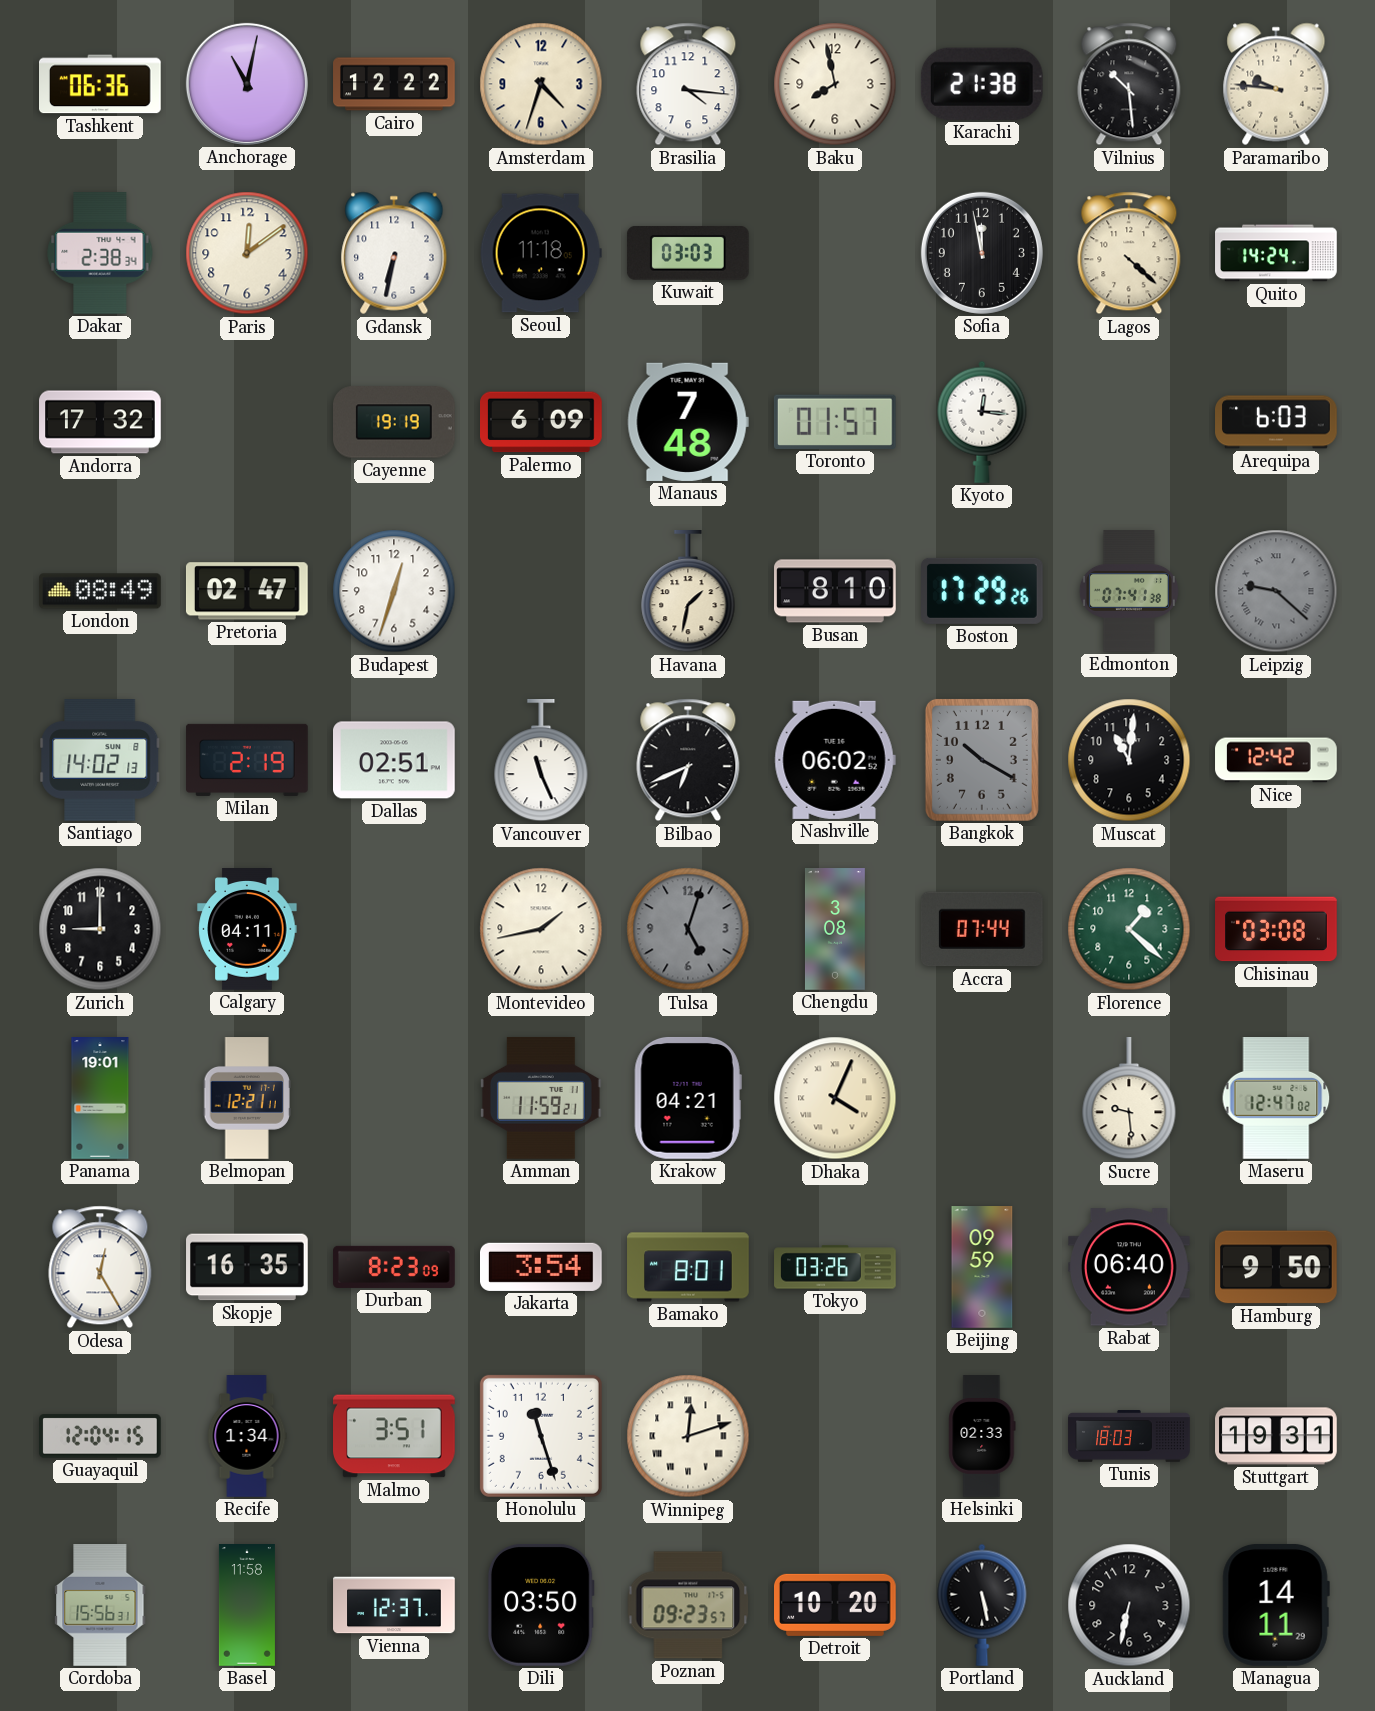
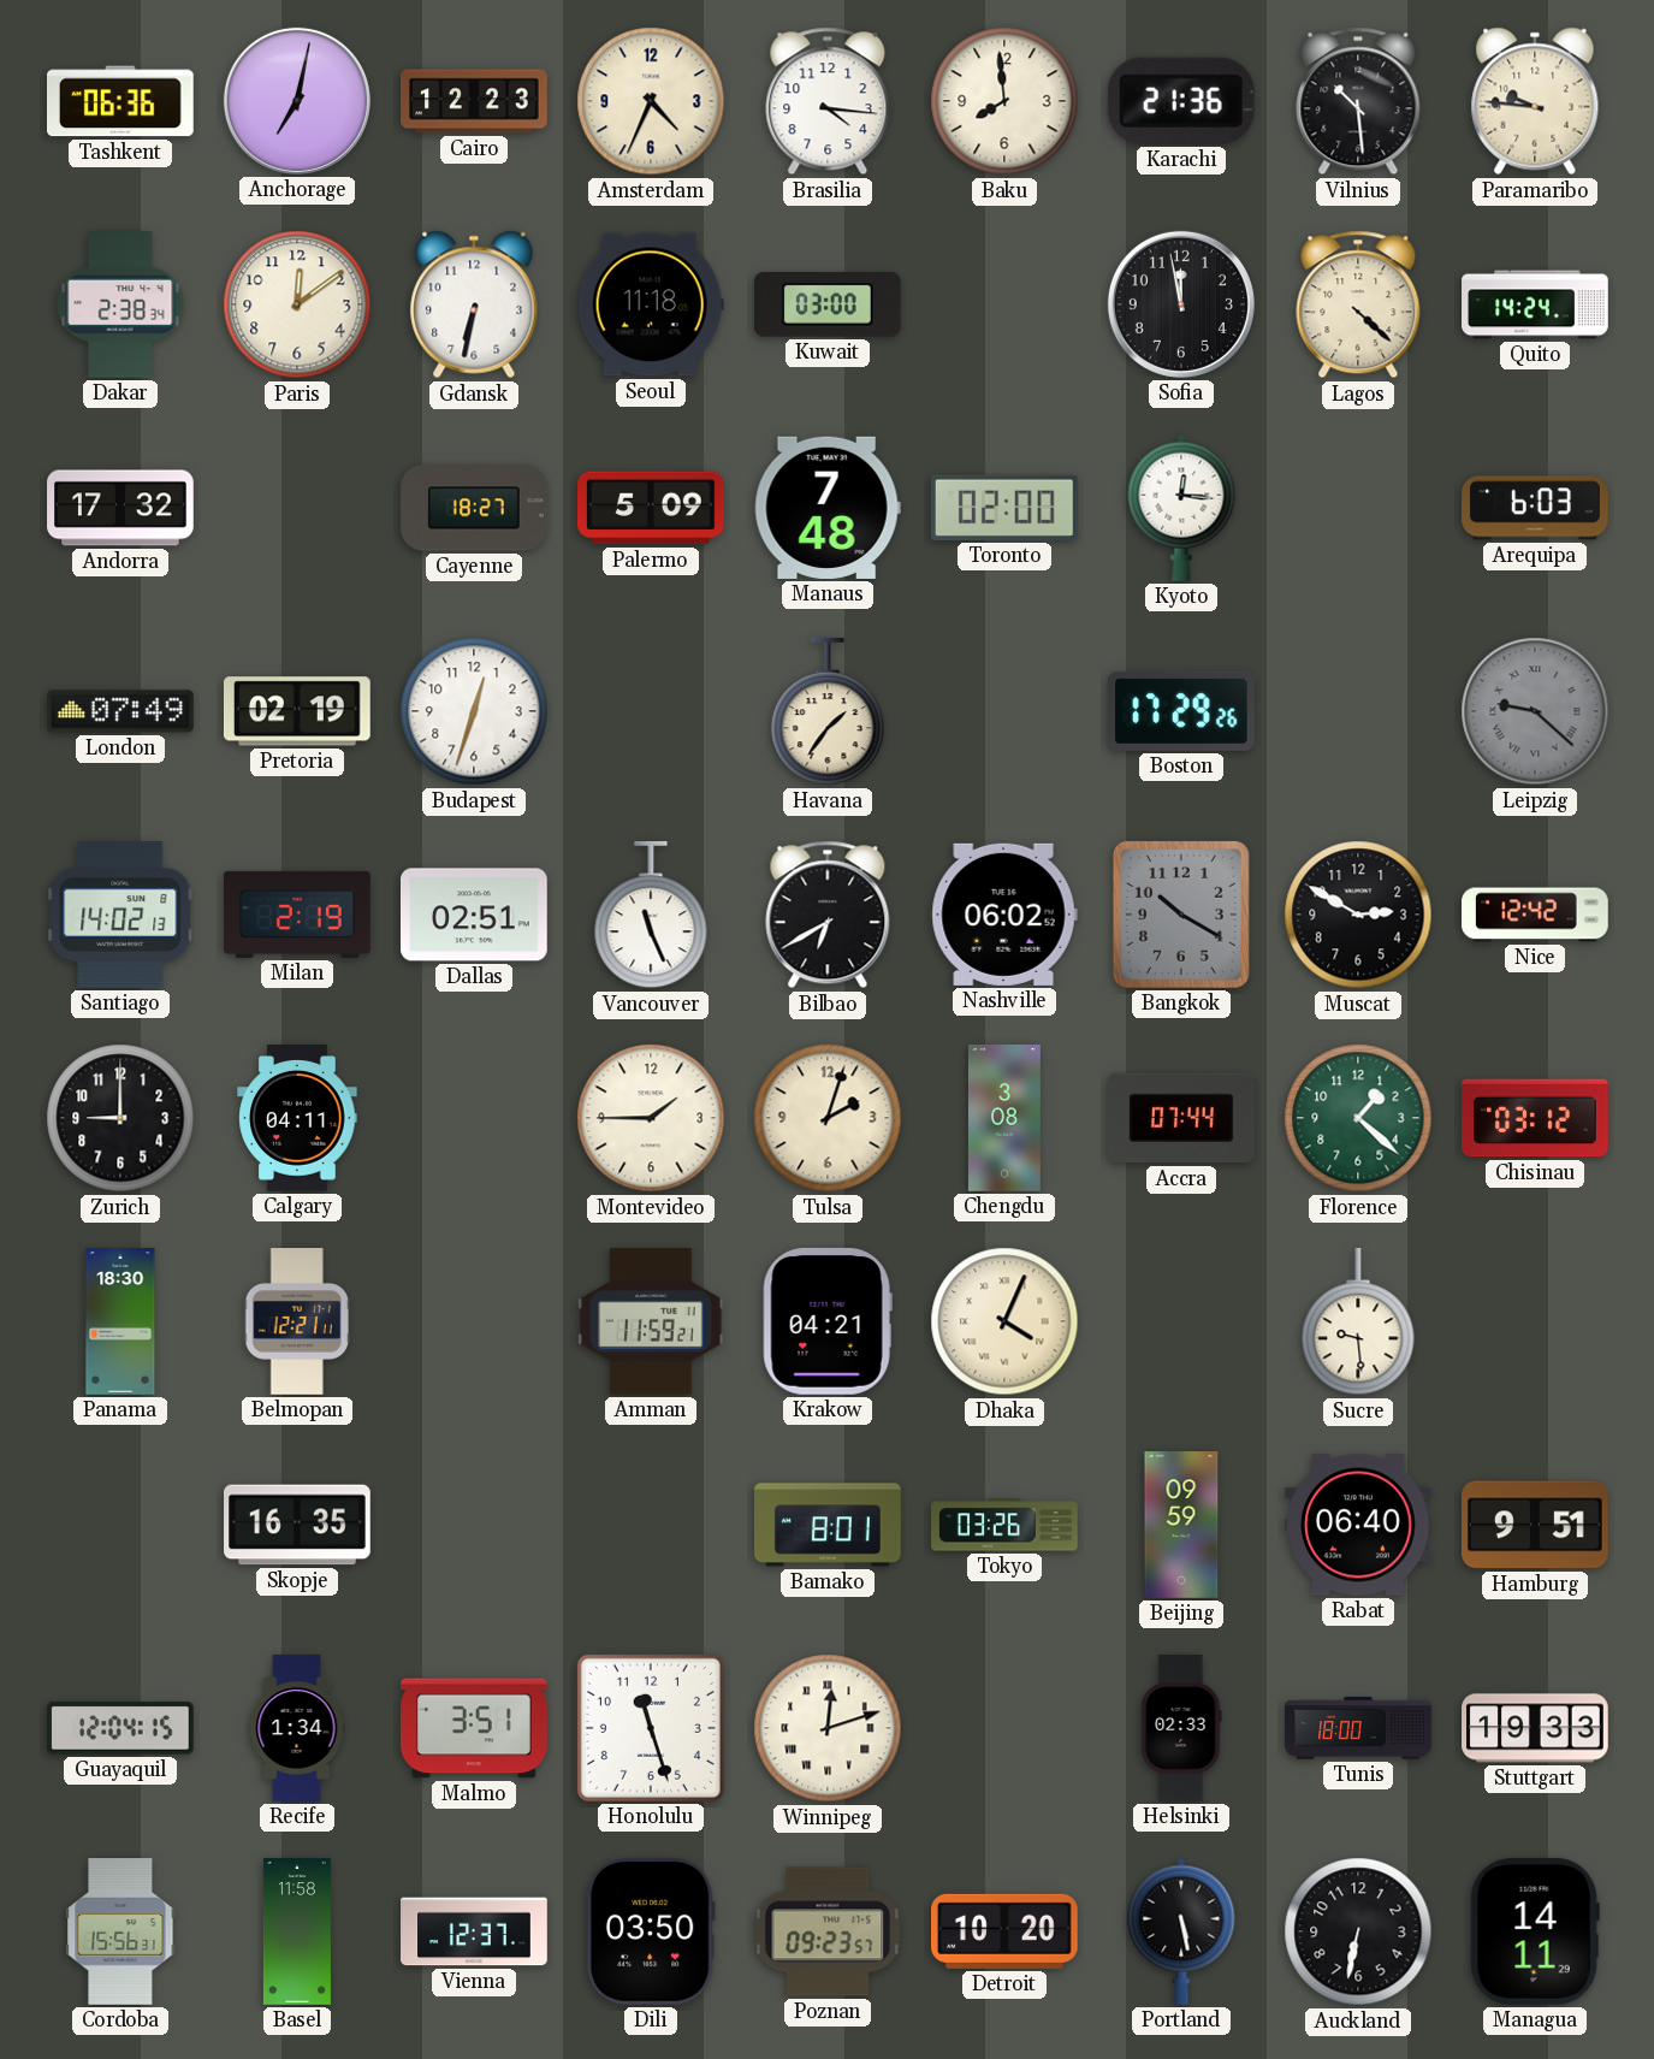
Anchorage: 11:02 -> 7:02
Cairo: 12:22 -> 12:23
Amsterdam: 4:33 -> 4:34
Baku: 7:58 -> 7:59
Karachi: 21:38 -> 21:36
Kuwait: 03:03 -> 03:00
Cayenne: 19:19 -> 18:27
Palermo: 6:09 -> 5:09
Toronto: 01:57 -> 02:00
London: 08:49 -> 07:49
Pretoria: 02:47 -> 02:19
Havana: 1:32 -> 1:36
Busan: 8:10 -> none
Edmonton: 07:41 -> none
Bilbao: 6:41 -> 6:40
Muscat: 11:01 -> 2:50
Montevideo: 1:43 -> 1:45
Tulsa: 5:03 -> 2:03
Tulsa dial: grey -> cream
Chisinau: 03:08 -> 03:12
Panama: 19:01 -> 18:30
Maseru: 12:47 -> none
Odesa: 12:25 -> none
Durban: 8:23 -> none
Jakarta: 3:54 -> none
Hamburg: 9:50 -> 9:51
Tunis: 18:03 -> 18:00
Stuttgart: 19:31 -> 19:33
